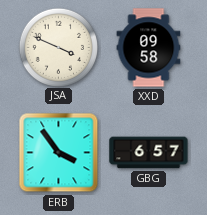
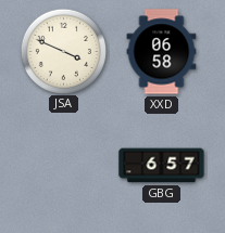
XXD: 09:58 -> 06:58
ERB: 3:54 -> none
